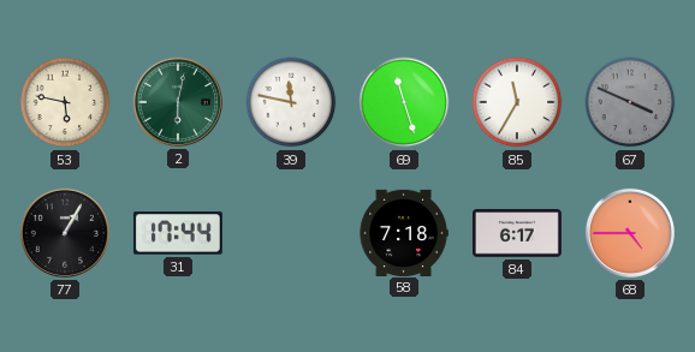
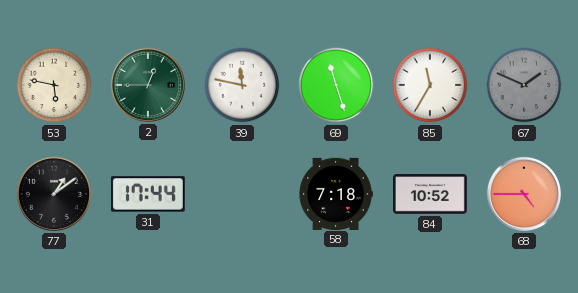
2: 6:02 -> 12:45
67: 3:49 -> 1:49
77: 1:05 -> 1:09
84: 6:17 -> 10:52
